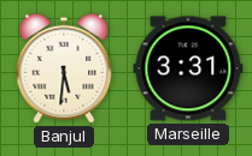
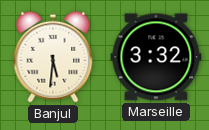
Marseille: 3:31 -> 3:32
